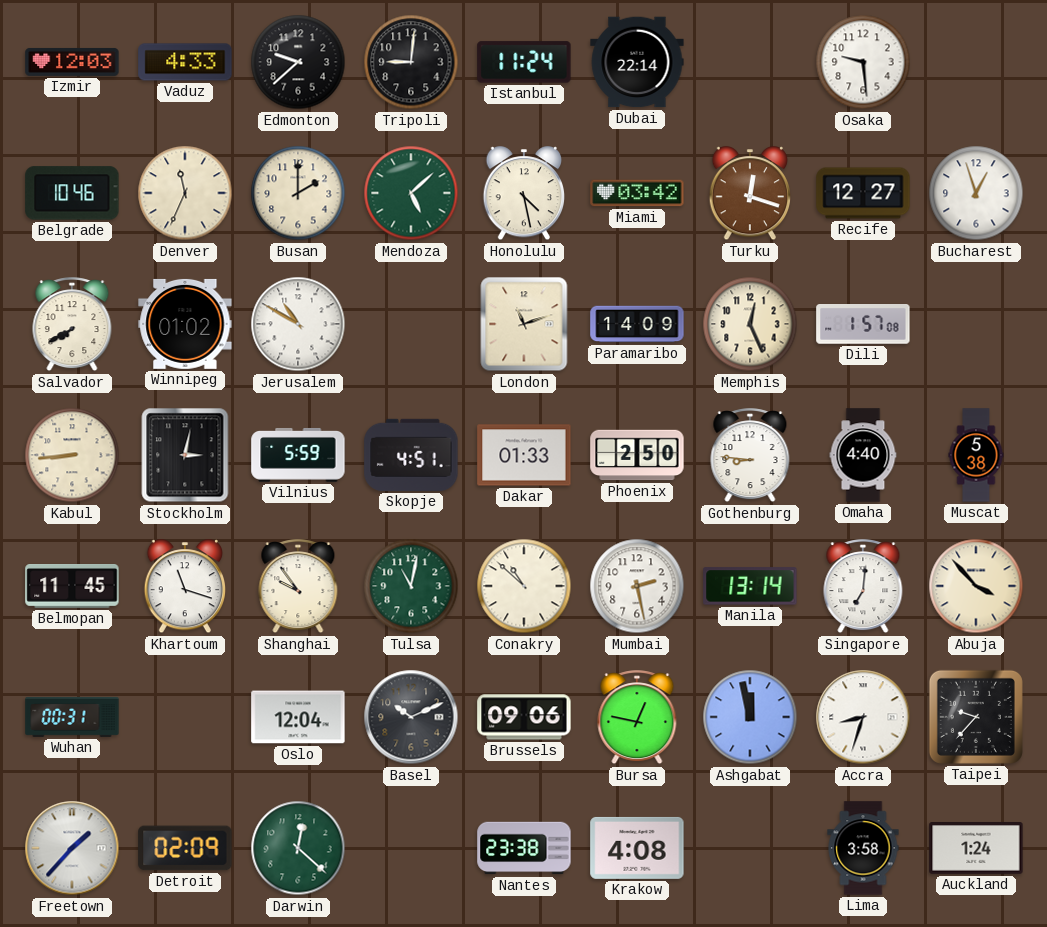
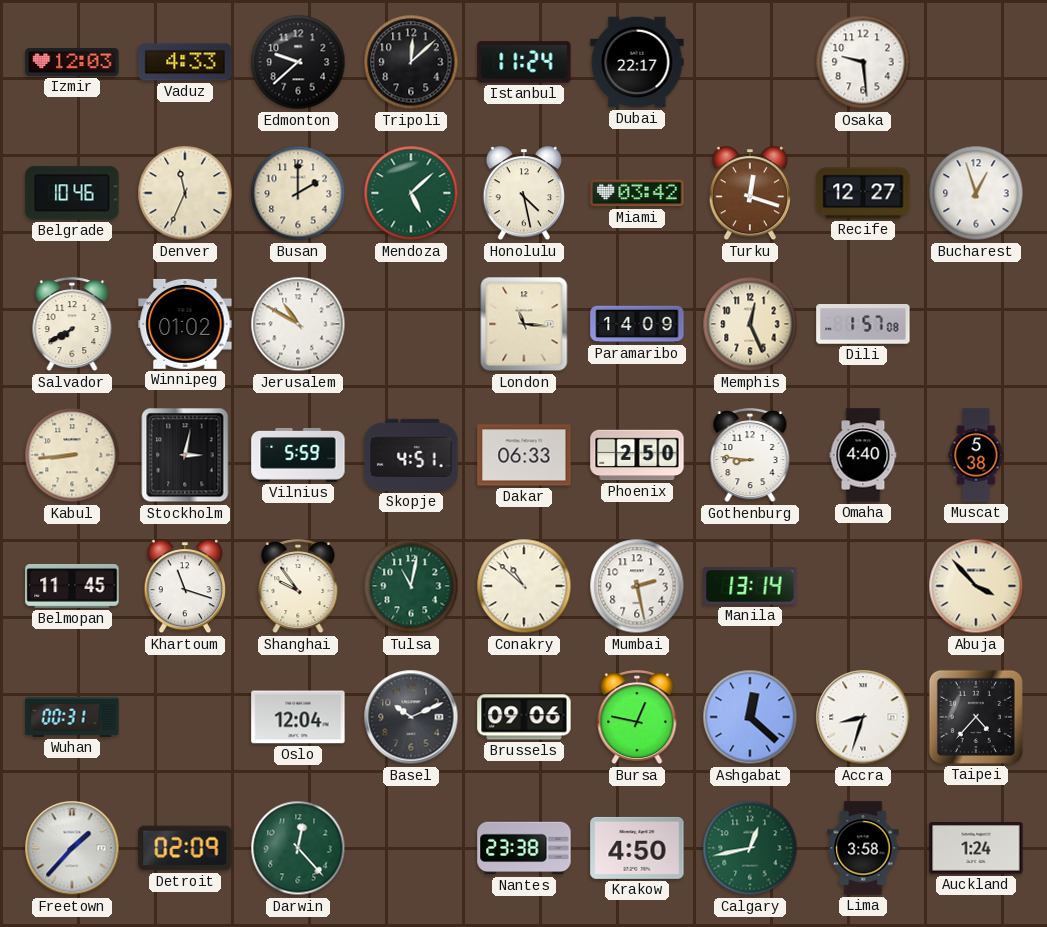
Tripoli: 9:01 -> 12:08
Dubai: 22:14 -> 22:17
London: 11:12 -> 11:16
Dakar: 01:33 -> 06:33
Singapore: 7:01 -> none
Ashgabat: 11:58 -> 12:22
Taipei: 9:37 -> 4:37
Darwin: 12:22 -> 12:23
Krakow: 4:08 -> 4:50
Calgary: none -> 12:43
